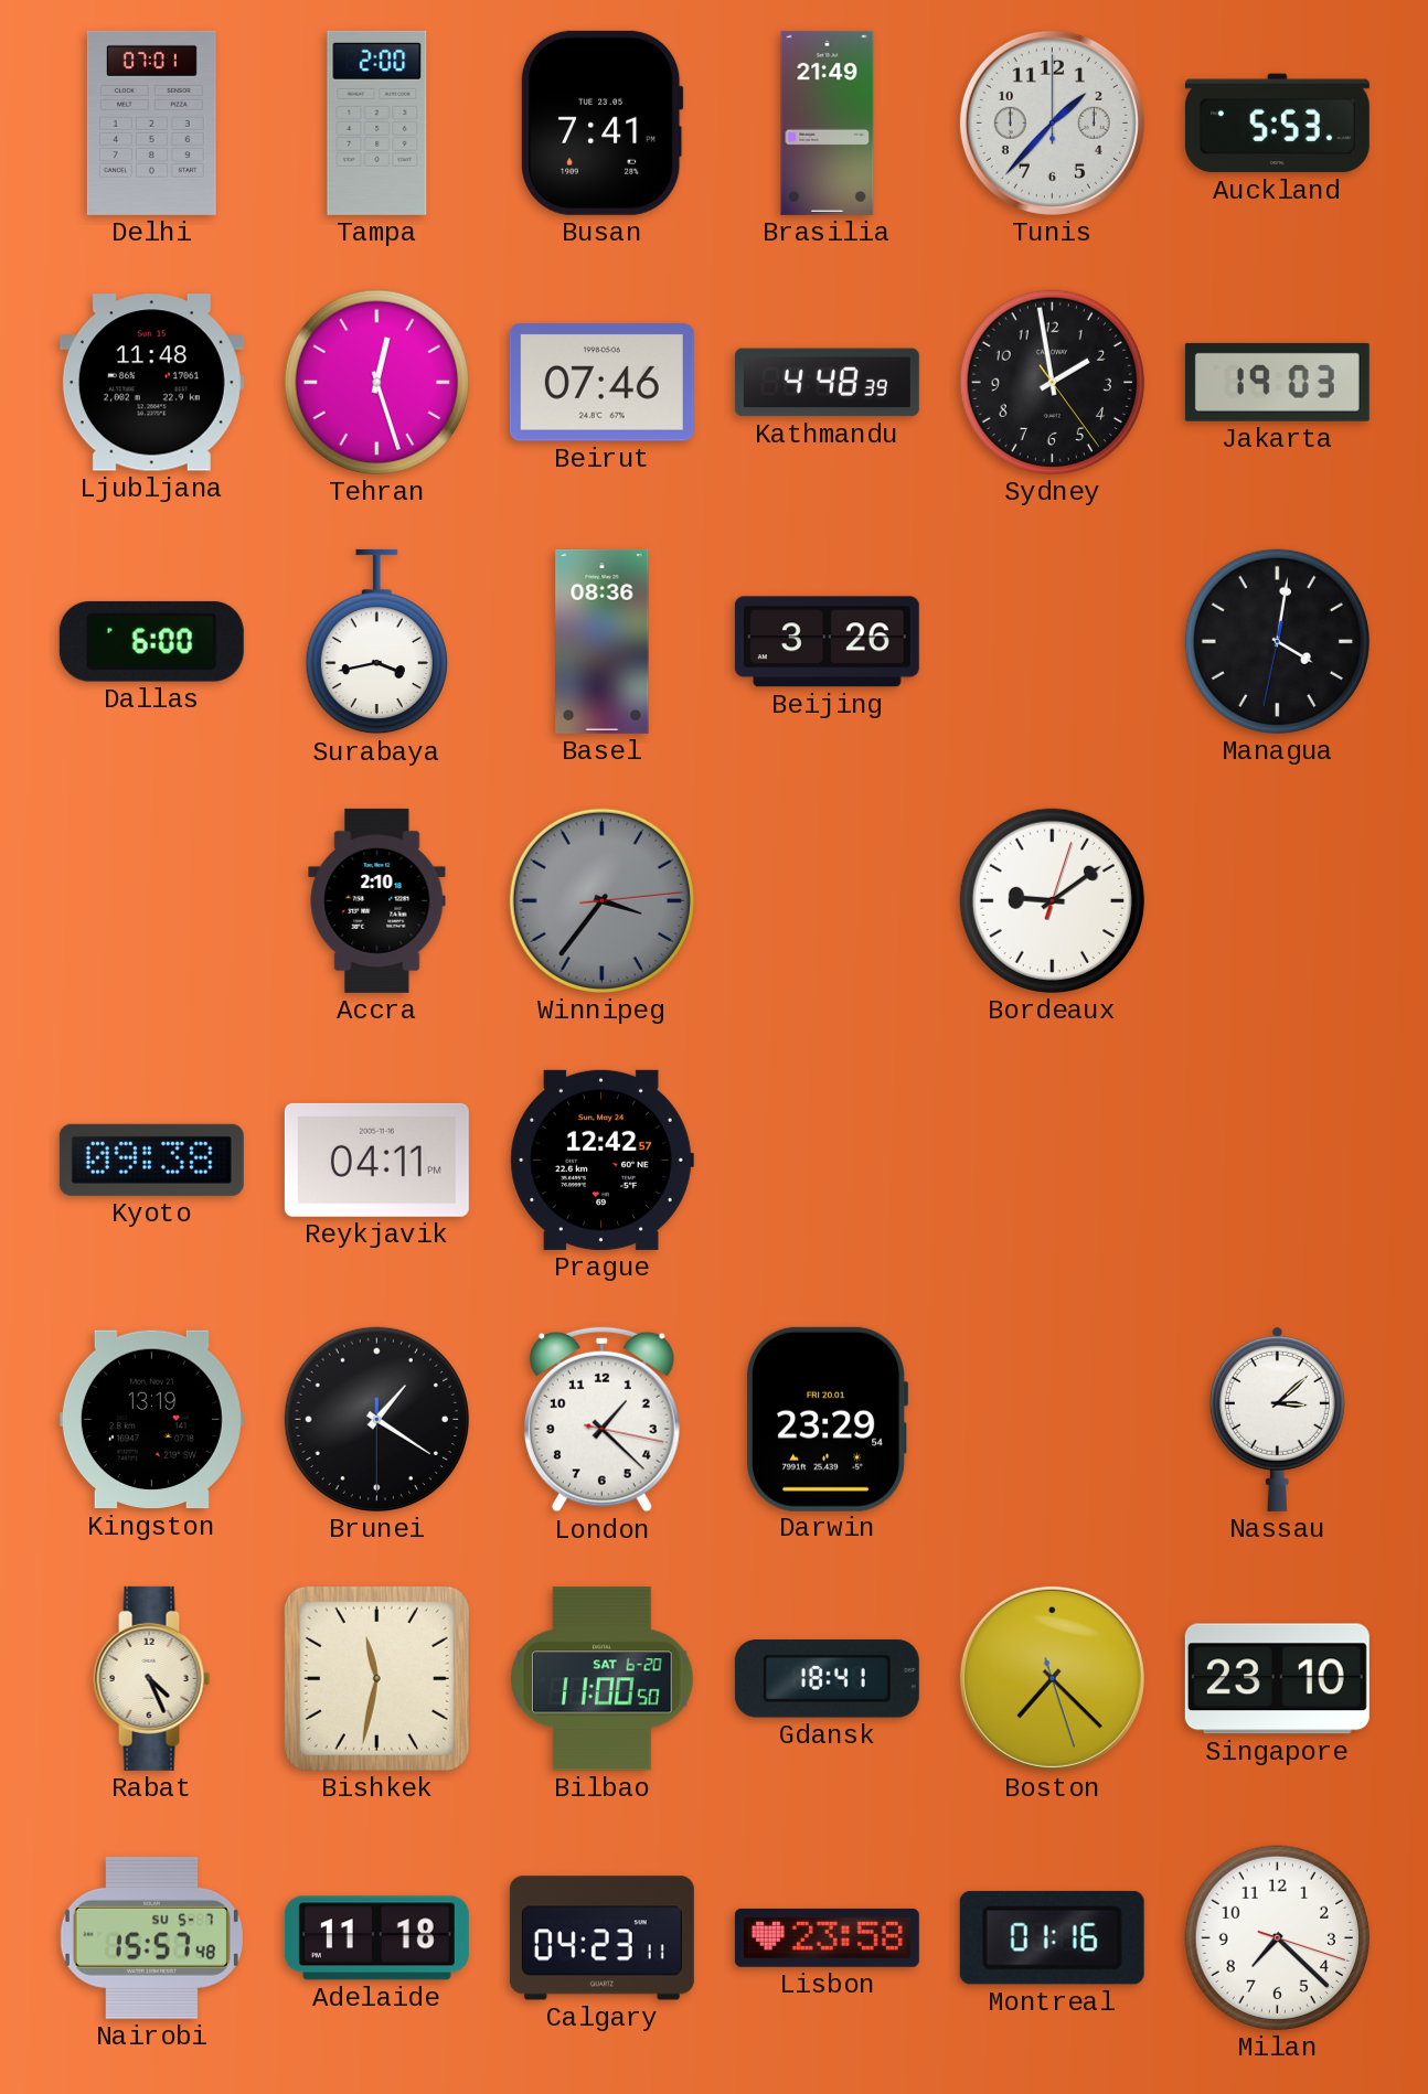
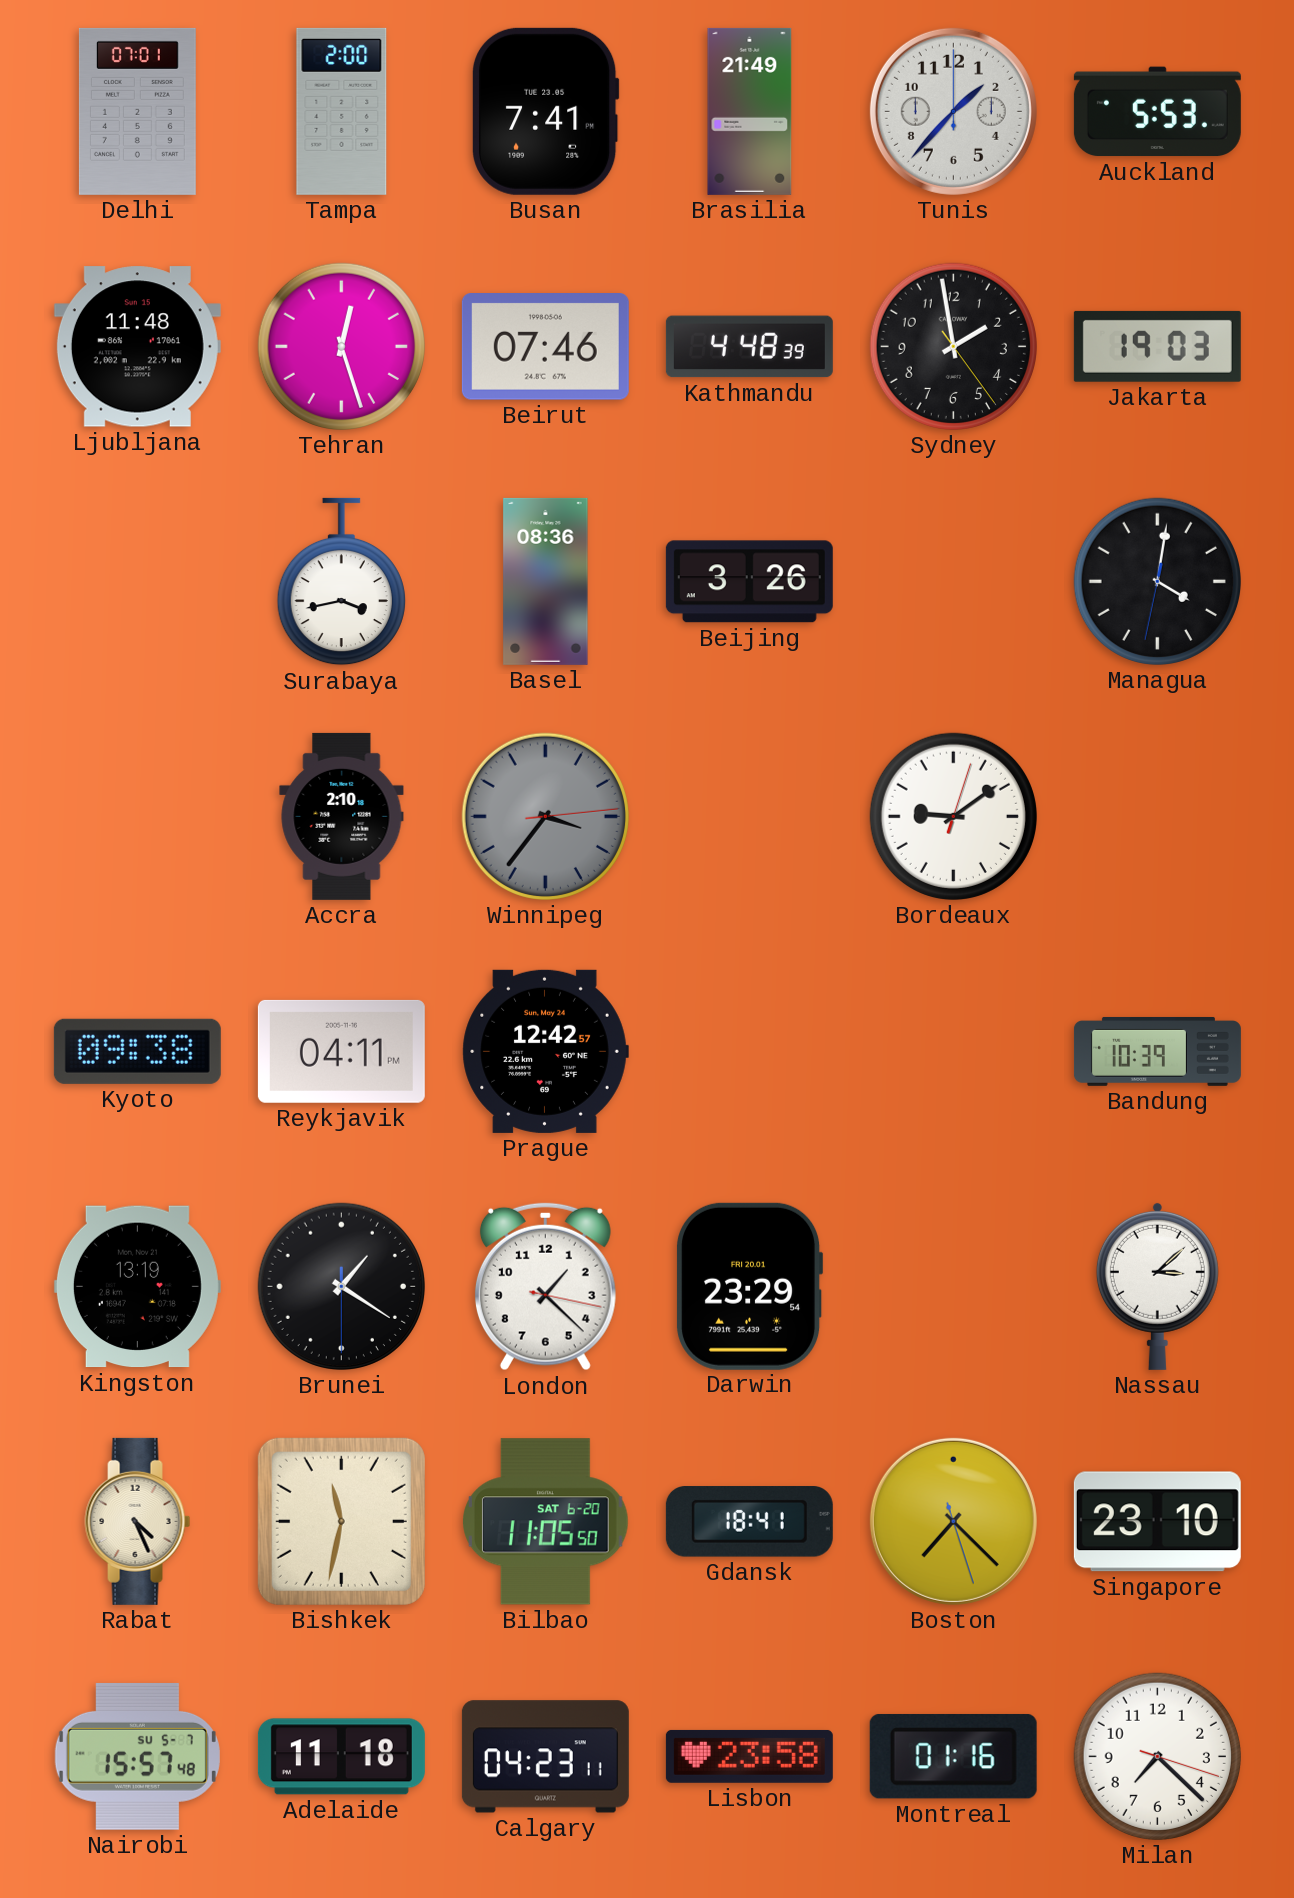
Dallas: 6:00 -> none
Bandung: none -> 10:39
Bilbao: 11:00 -> 11:05
